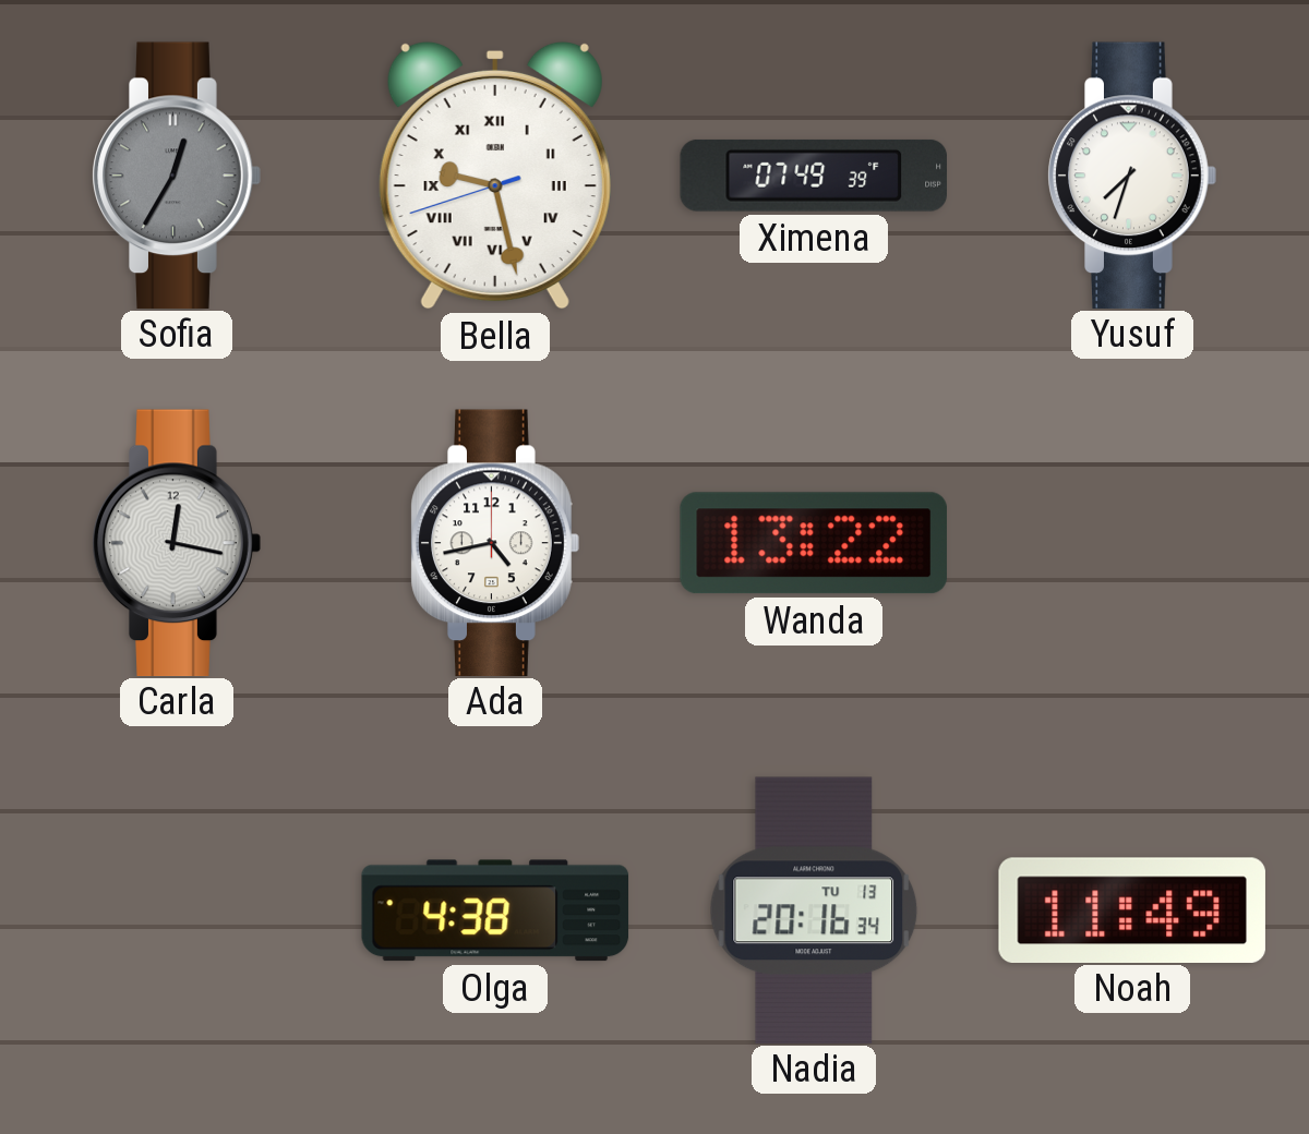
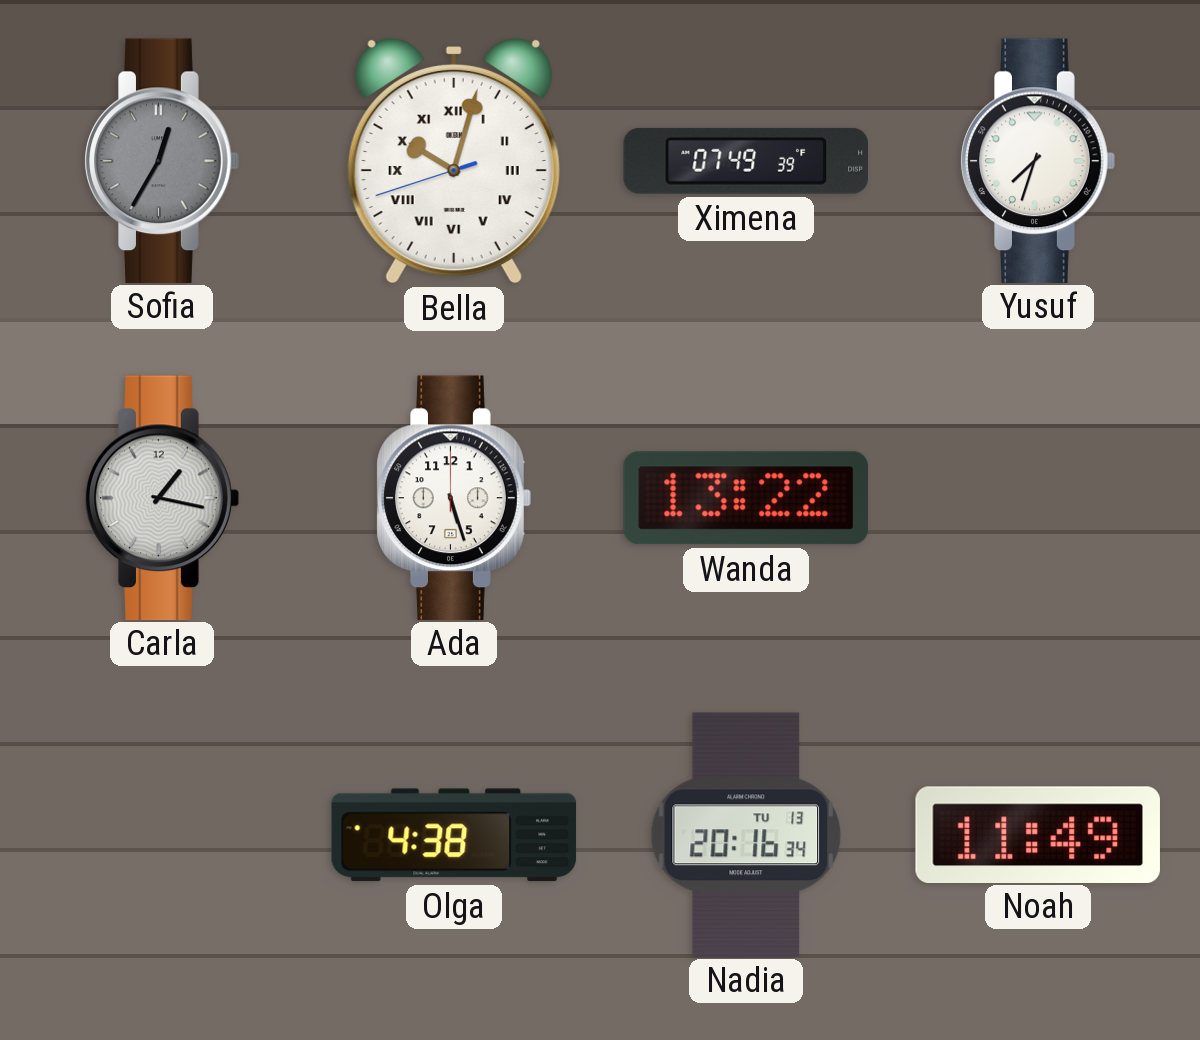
Bella: 9:27 -> 10:02
Carla: 12:17 -> 1:17
Ada: 4:43 -> 5:27
